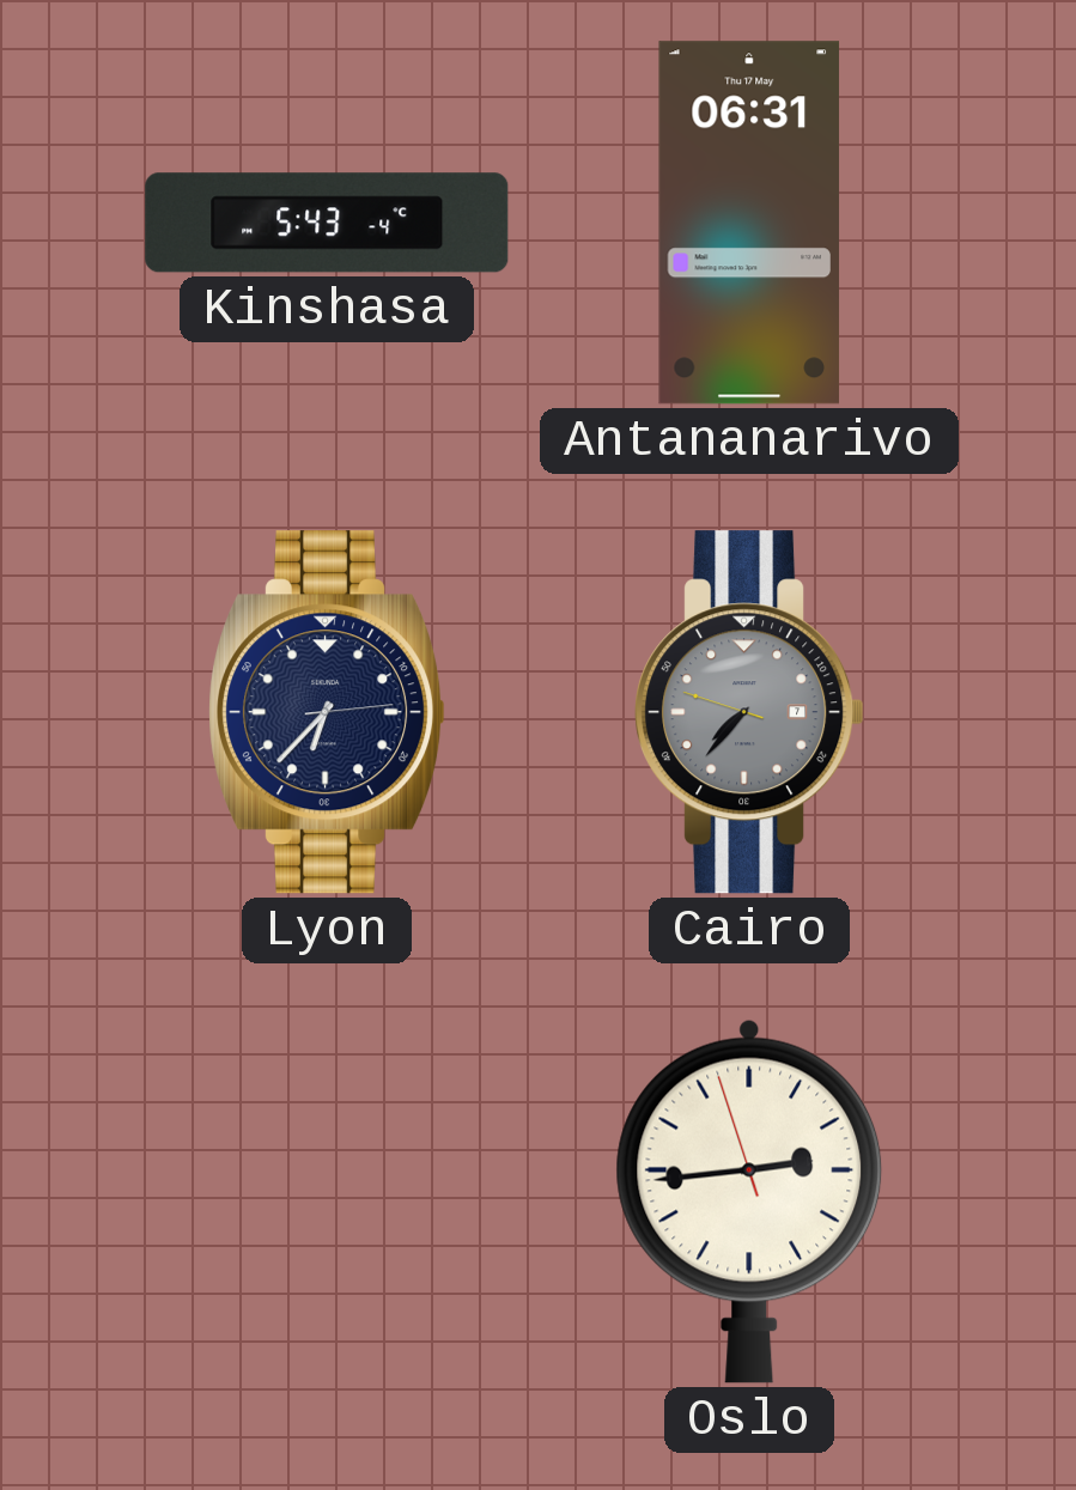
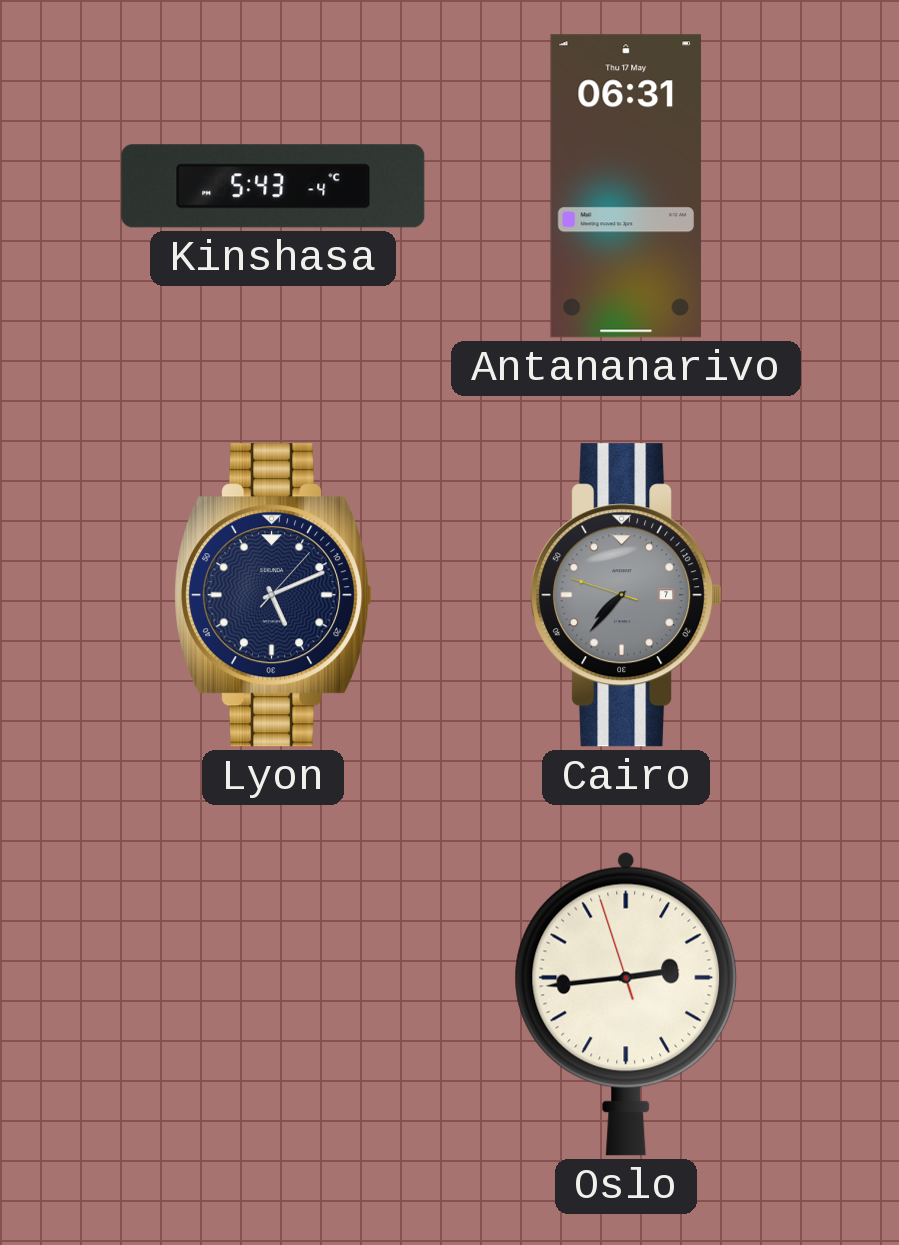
Lyon: 6:37 -> 5:11
